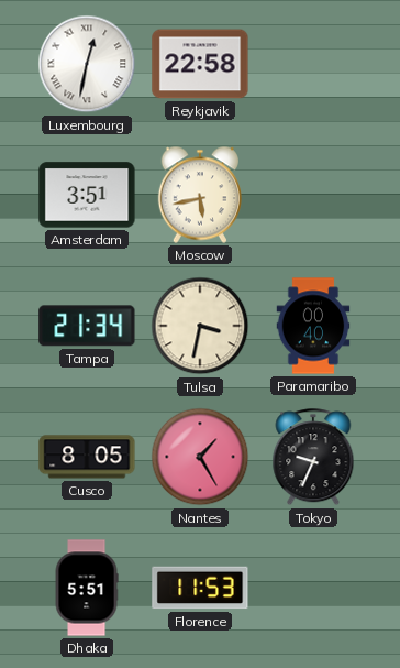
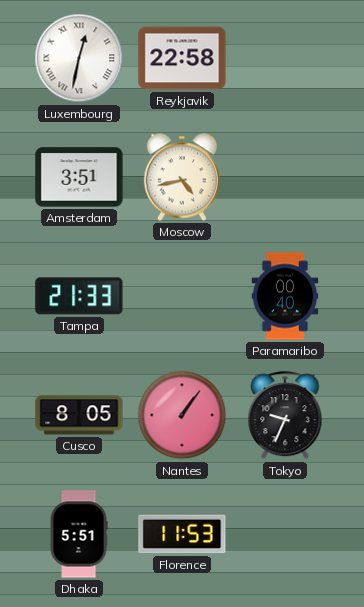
Moscow: 5:43 -> 4:43
Tampa: 21:34 -> 21:33
Tulsa: 3:32 -> none
Nantes: 1:25 -> 1:06
